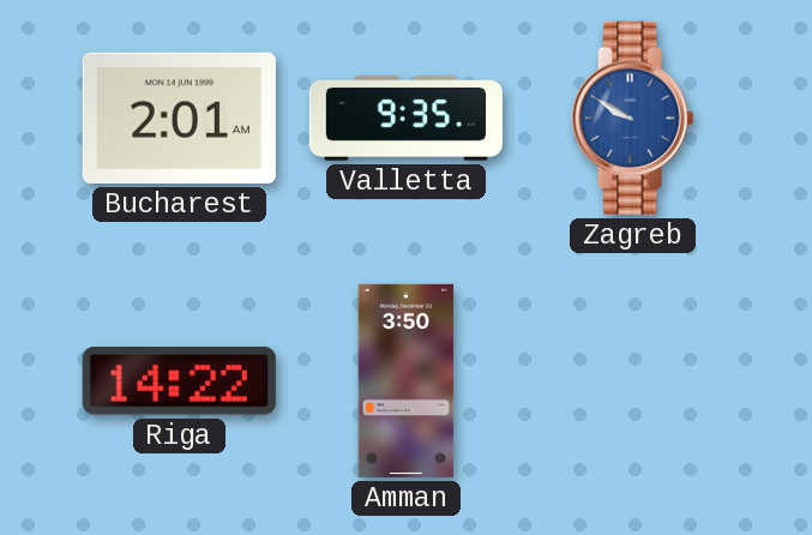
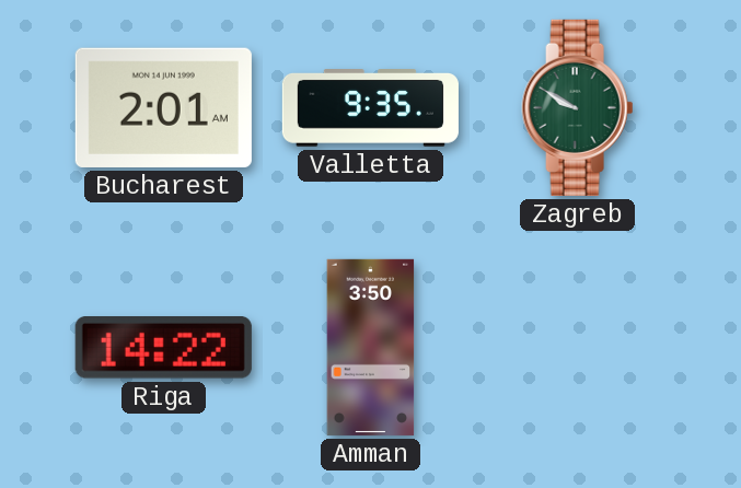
Zagreb dial: blue -> green
